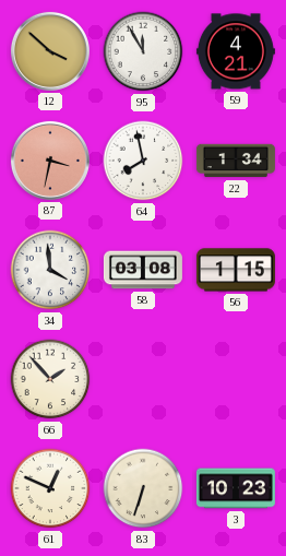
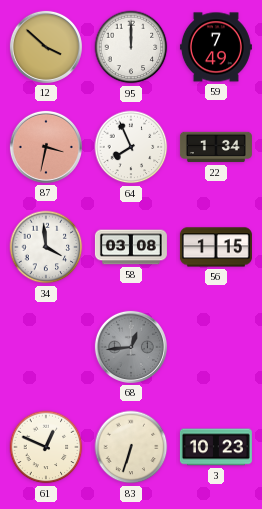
95: 11:55 -> 12:00
59: 4:21 -> 7:49
64: 7:58 -> 7:56
66: 1:53 -> none
68: none -> 12:44
